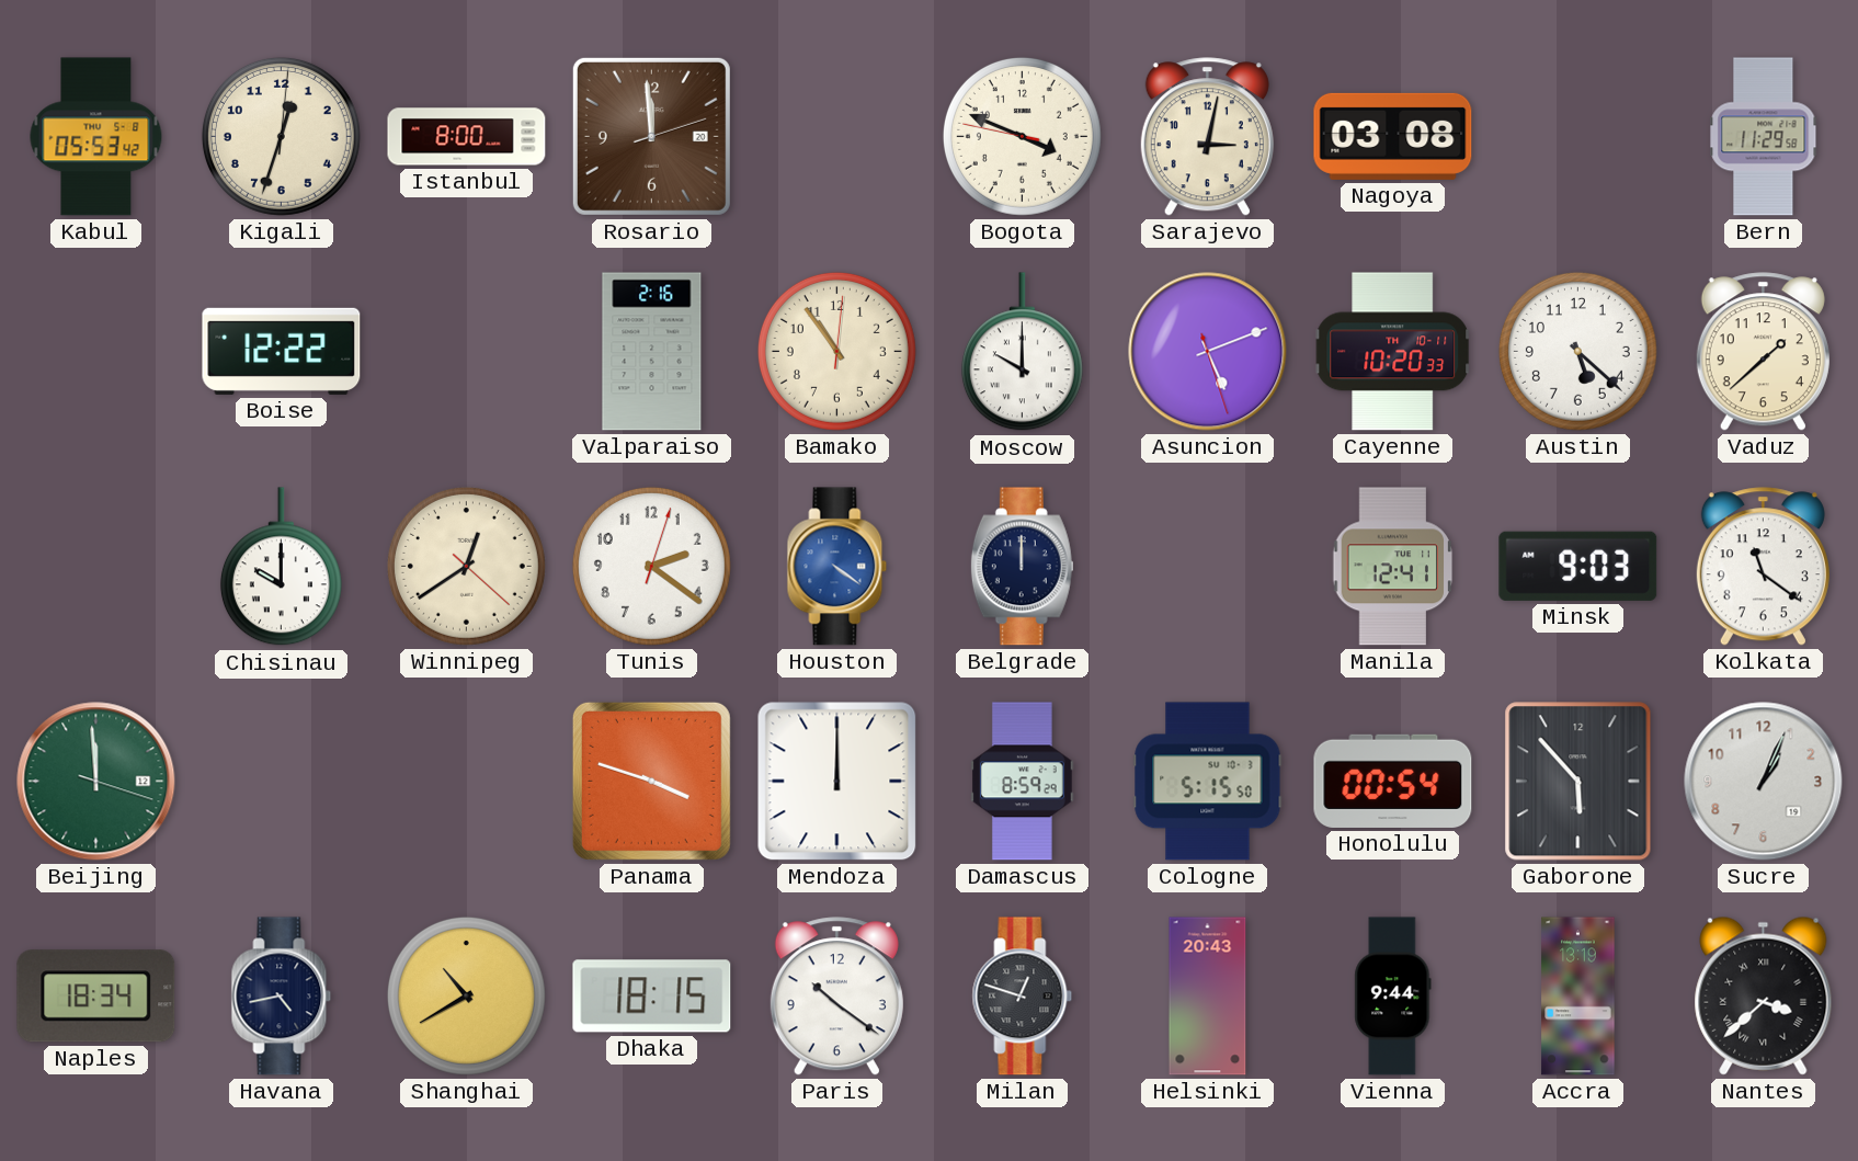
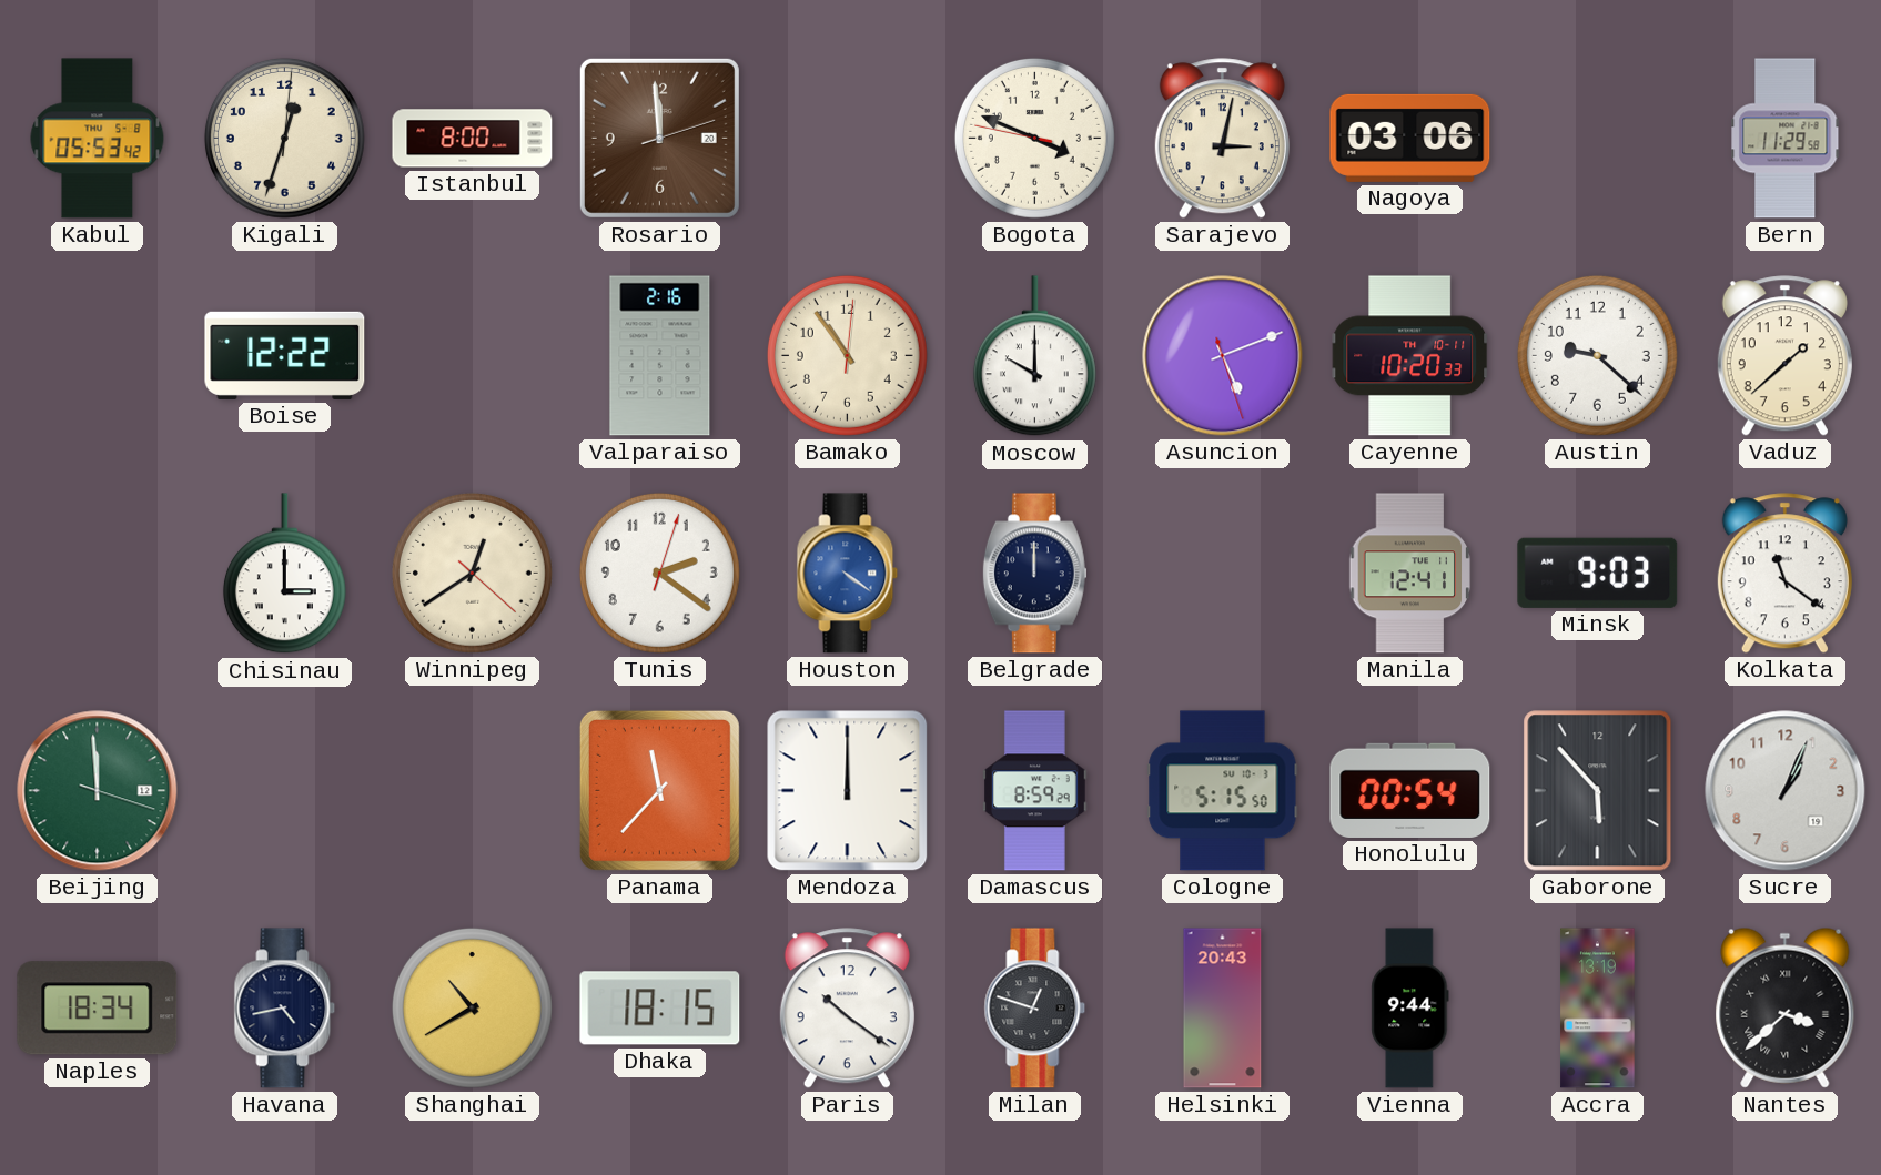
Nagoya: 03:08 -> 03:06
Austin: 5:22 -> 9:22
Chisinau: 10:00 -> 3:00
Panama: 3:48 -> 11:37
